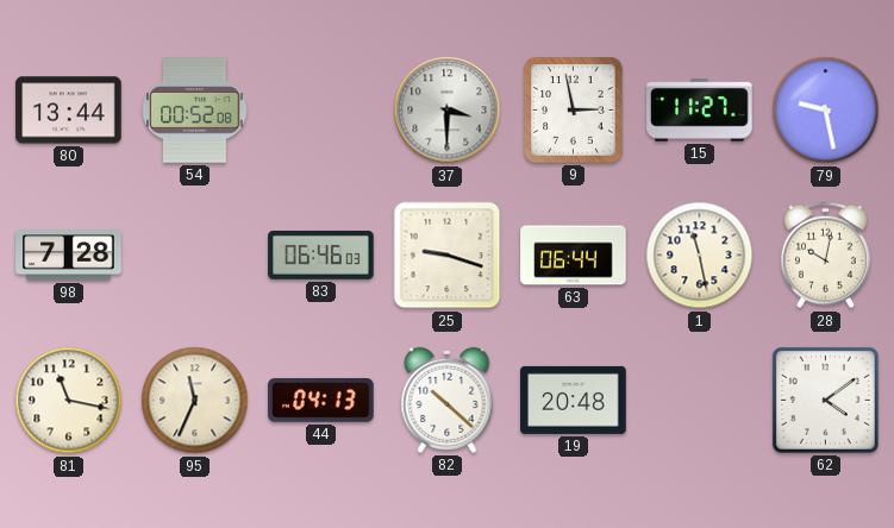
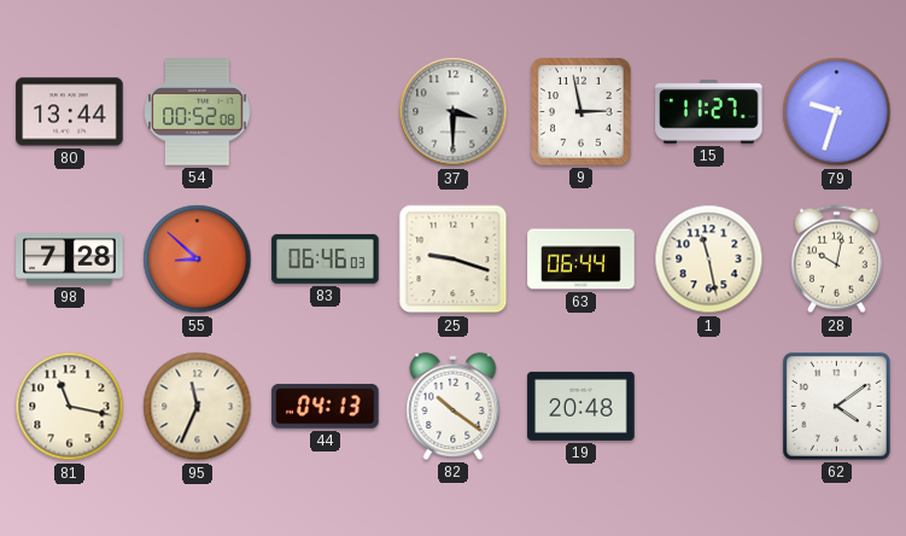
79: 9:28 -> 9:33
55: none -> 8:52
82: 10:22 -> 10:21
